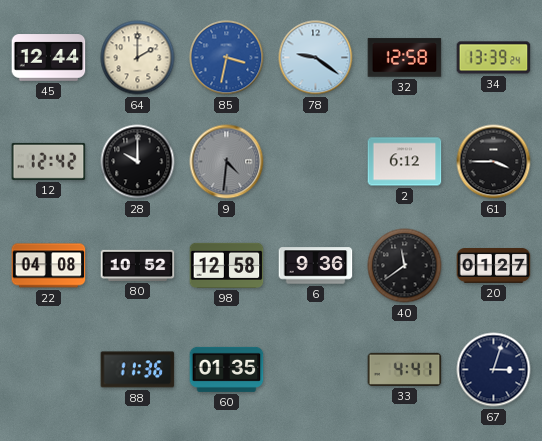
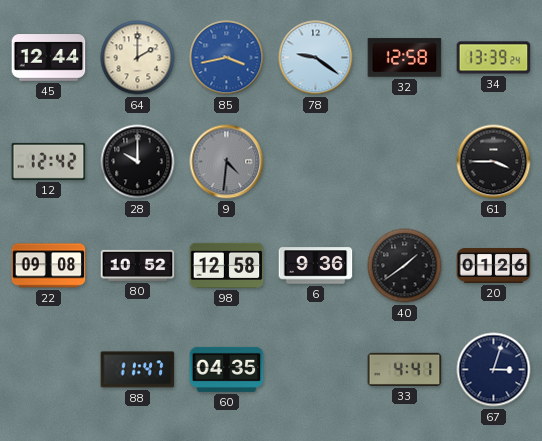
85: 3:32 -> 3:43
2: 6:12 -> none
22: 04:08 -> 09:08
40: 11:39 -> 1:39
20: 01:27 -> 01:26
88: 11:36 -> 11:47
60: 01:35 -> 04:35
